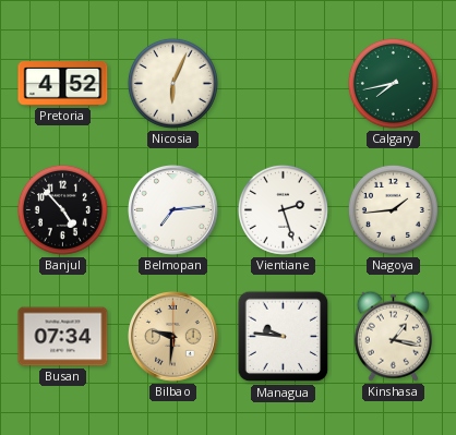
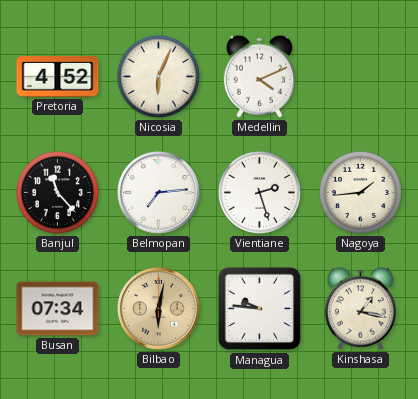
Medellin: none -> 4:11
Calgary: 7:43 -> none
Banjul: 4:53 -> 11:23
Bilbao: 9:31 -> 6:02
